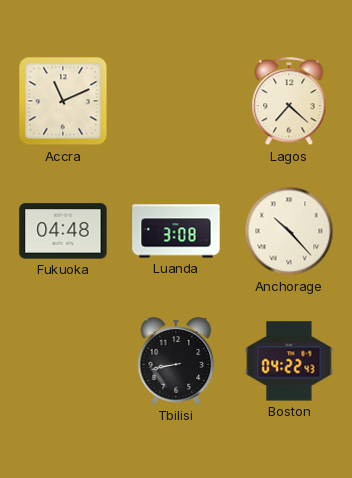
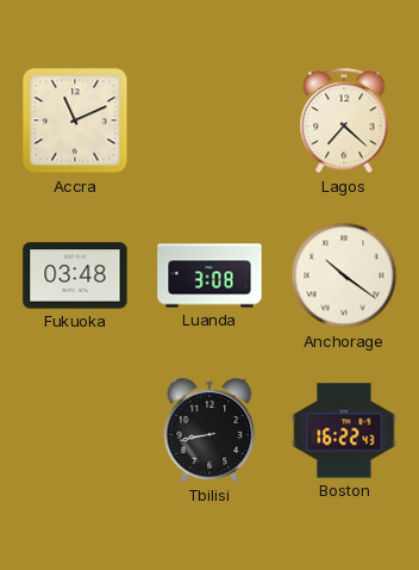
Fukuoka: 04:48 -> 03:48
Anchorage: 10:23 -> 10:21
Boston: 04:22 -> 16:22
